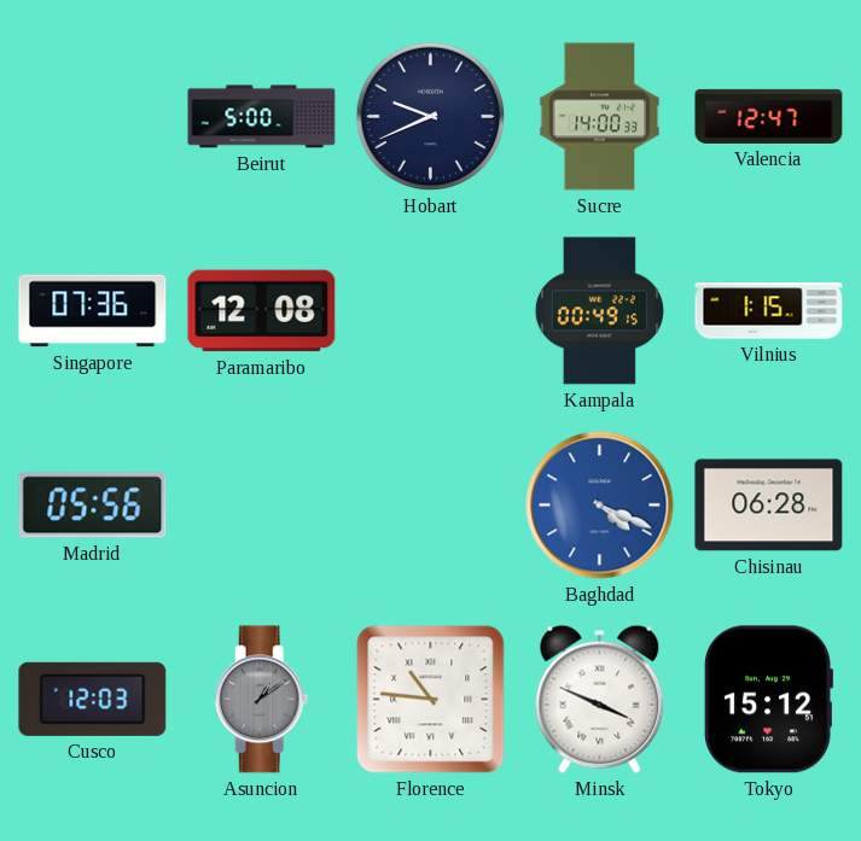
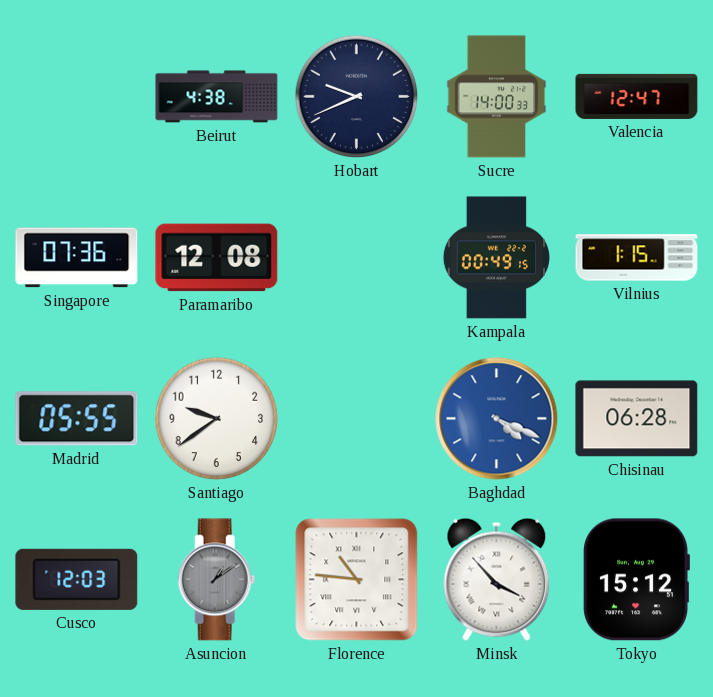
Beirut: 5:00 -> 4:38
Madrid: 05:56 -> 05:55
Santiago: none -> 9:39
Minsk: 3:49 -> 3:53
